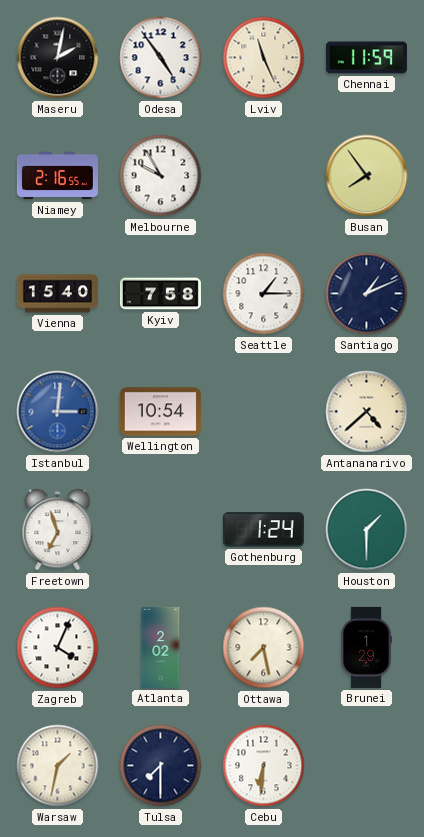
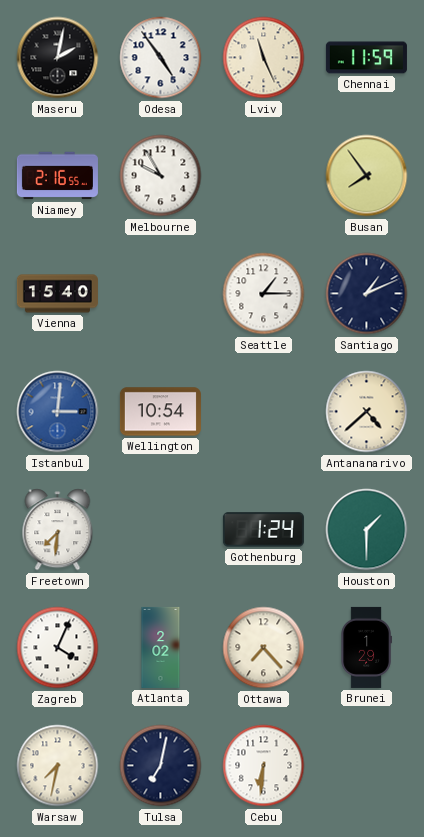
Kyiv: 7:58 -> none
Freetown: 6:57 -> 7:31
Ottawa: 7:28 -> 7:23
Warsaw: 1:32 -> 7:32
Tulsa: 7:30 -> 7:02
